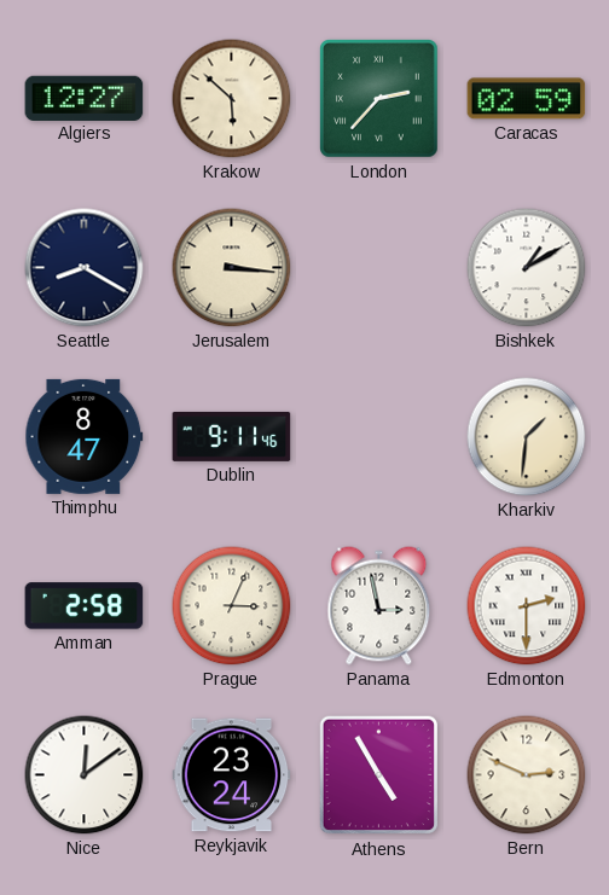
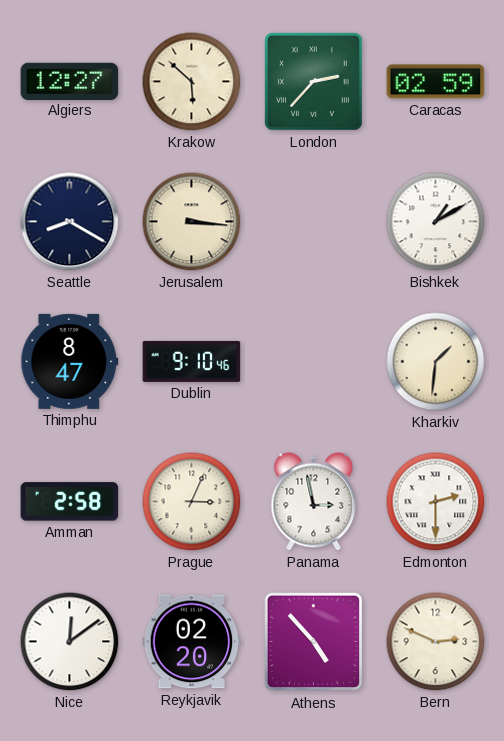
Dublin: 9:11 -> 9:10
Reykjavik: 23:24 -> 02:20
Athens: 4:55 -> 4:53
